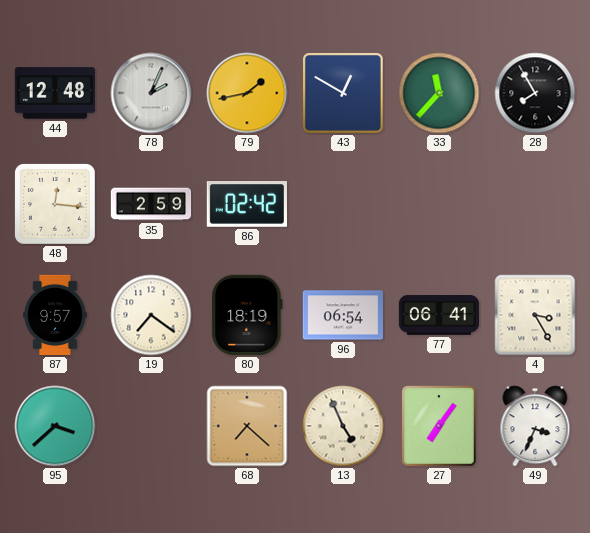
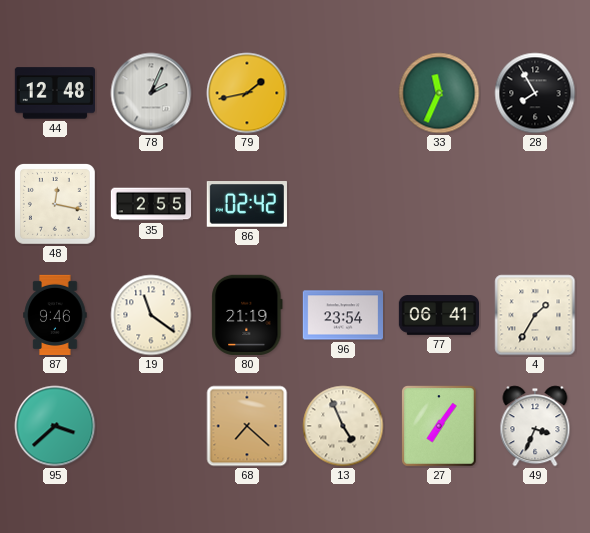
43: 12:50 -> none
33: 11:37 -> 11:34
48: 12:16 -> 12:17
35: 2:59 -> 2:55
87: 9:57 -> 9:46
19: 7:21 -> 11:21
80: 18:19 -> 21:19
96: 06:54 -> 23:54
4: 3:25 -> 1:35
